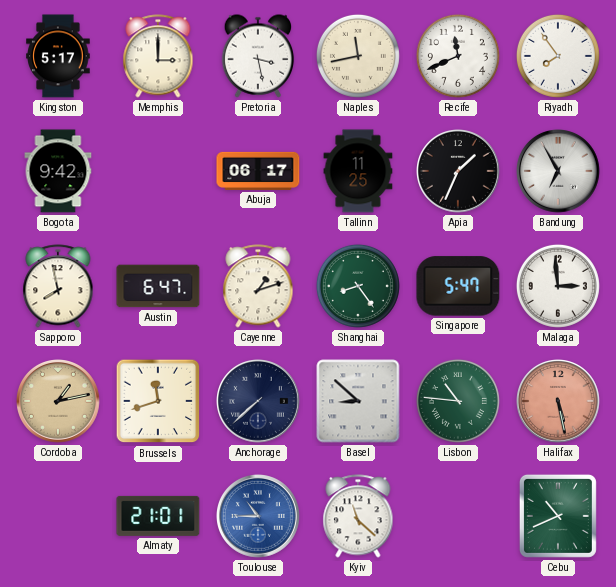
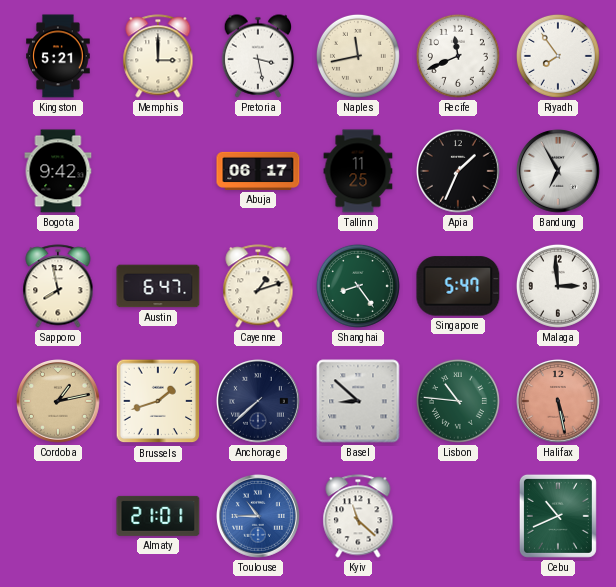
Kingston: 5:17 -> 5:21
Brussels: 11:42 -> 1:42
